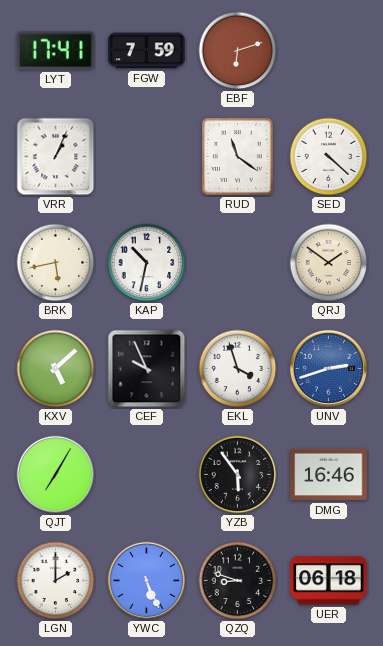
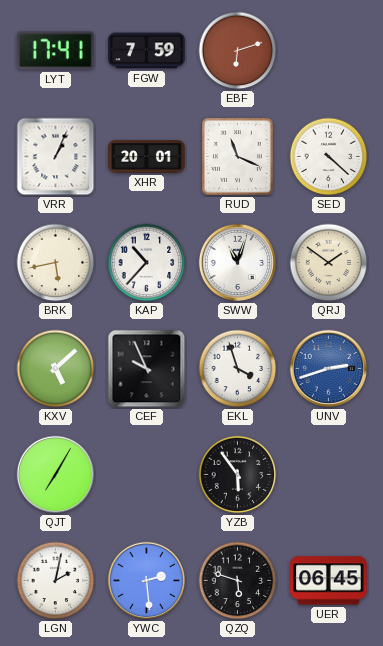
XHR: none -> 20:01
RUD: 11:21 -> 11:19
KAP: 10:32 -> 10:37
SWW: none -> 11:03
DMG: 16:46 -> none
LGN: 2:00 -> 2:02
YWC: 5:26 -> 2:29
QZQ: 8:48 -> 5:48
UER: 06:18 -> 06:45
